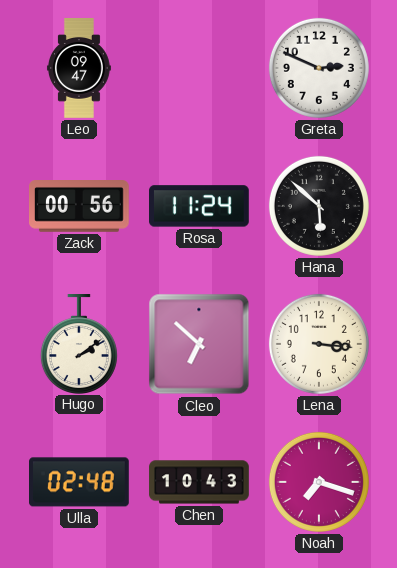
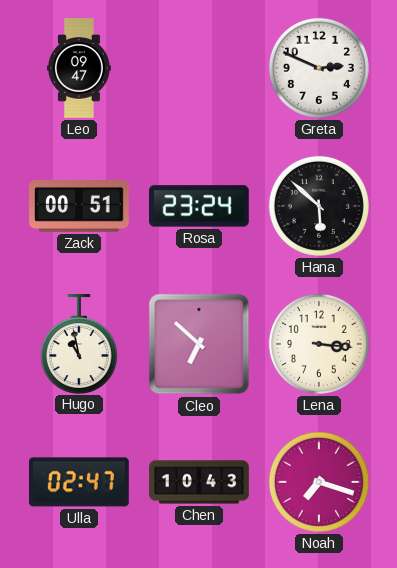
Zack: 00:56 -> 00:51
Rosa: 11:24 -> 23:24
Hugo: 2:09 -> 10:58
Ulla: 02:48 -> 02:47
